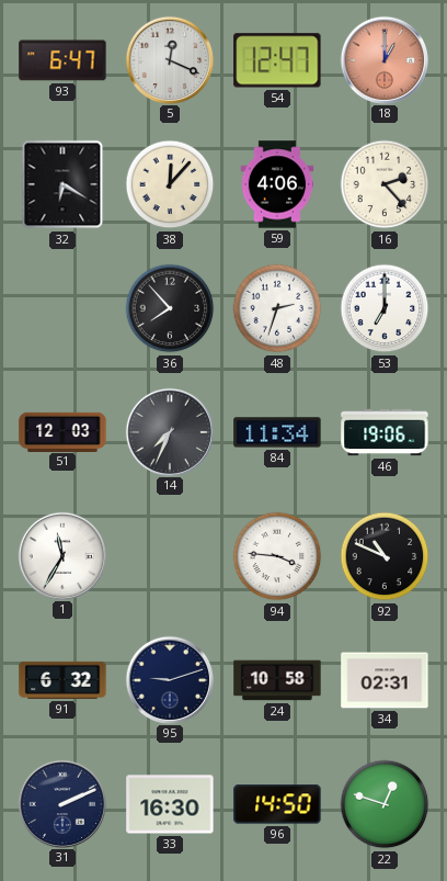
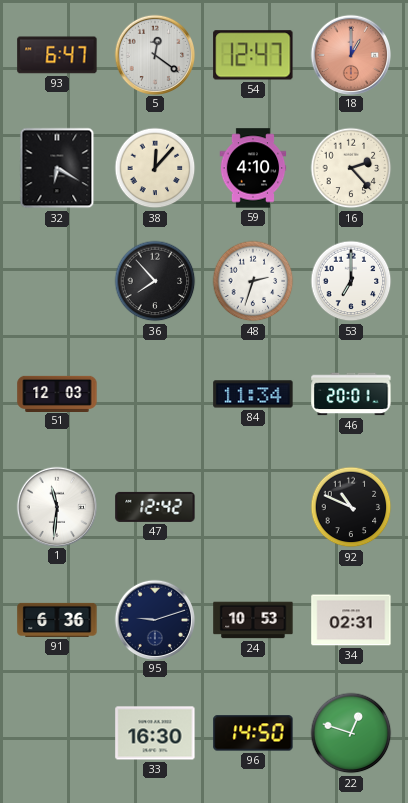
5: 12:19 -> 12:21
59: 4:06 -> 4:10
14: 7:34 -> none
46: 19:06 -> 20:01
1: 11:35 -> 11:31
47: none -> 12:42
94: 3:46 -> none
91: 6:32 -> 6:36
24: 10:58 -> 10:53
31: 2:11 -> none
